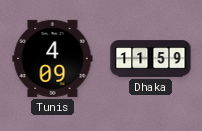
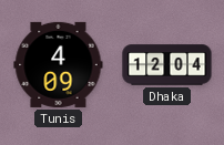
Dhaka: 11:59 -> 12:04
